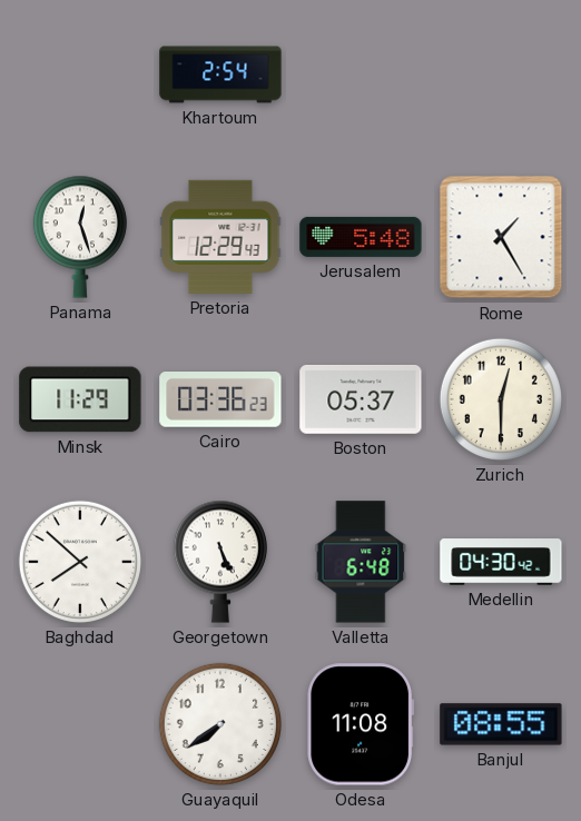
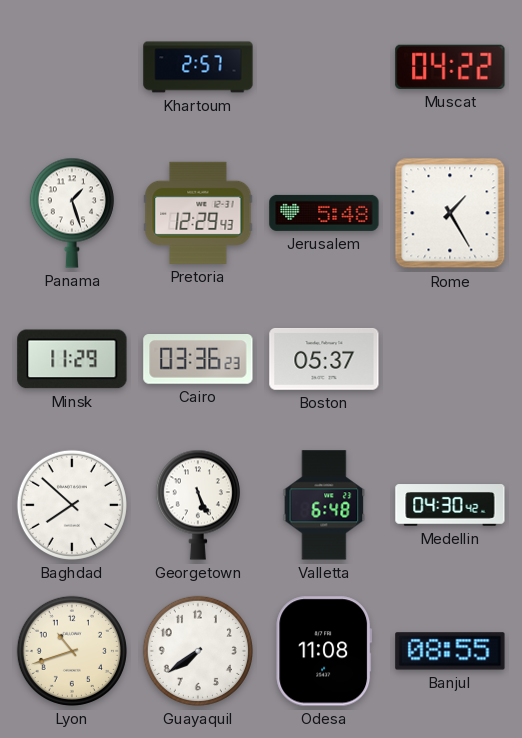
Khartoum: 2:54 -> 2:57
Muscat: none -> 04:22
Panama: 12:27 -> 1:27
Zurich: 12:30 -> none
Lyon: none -> 10:42
